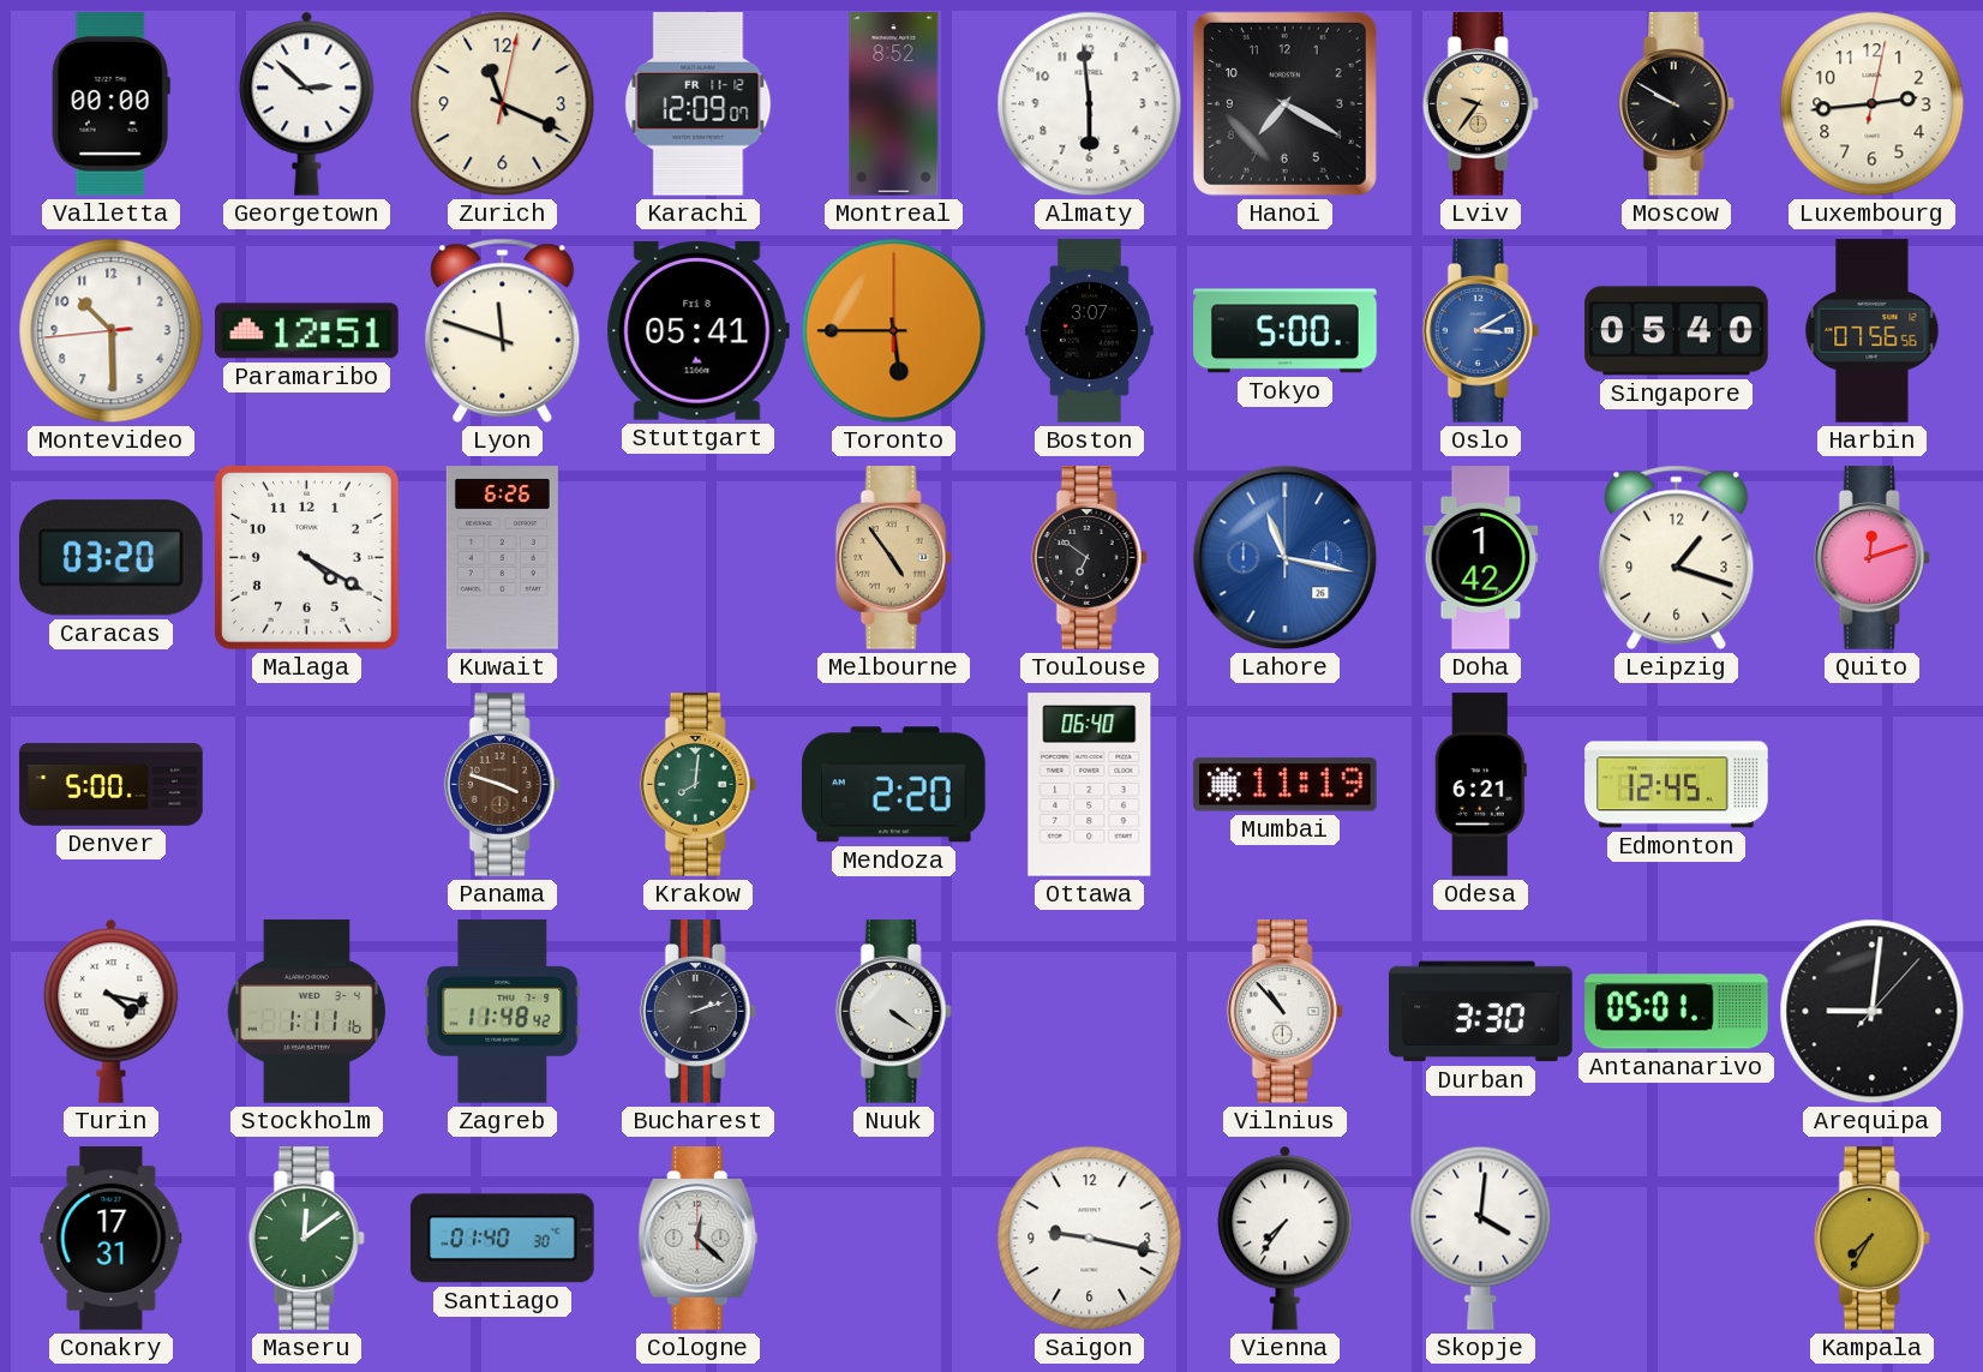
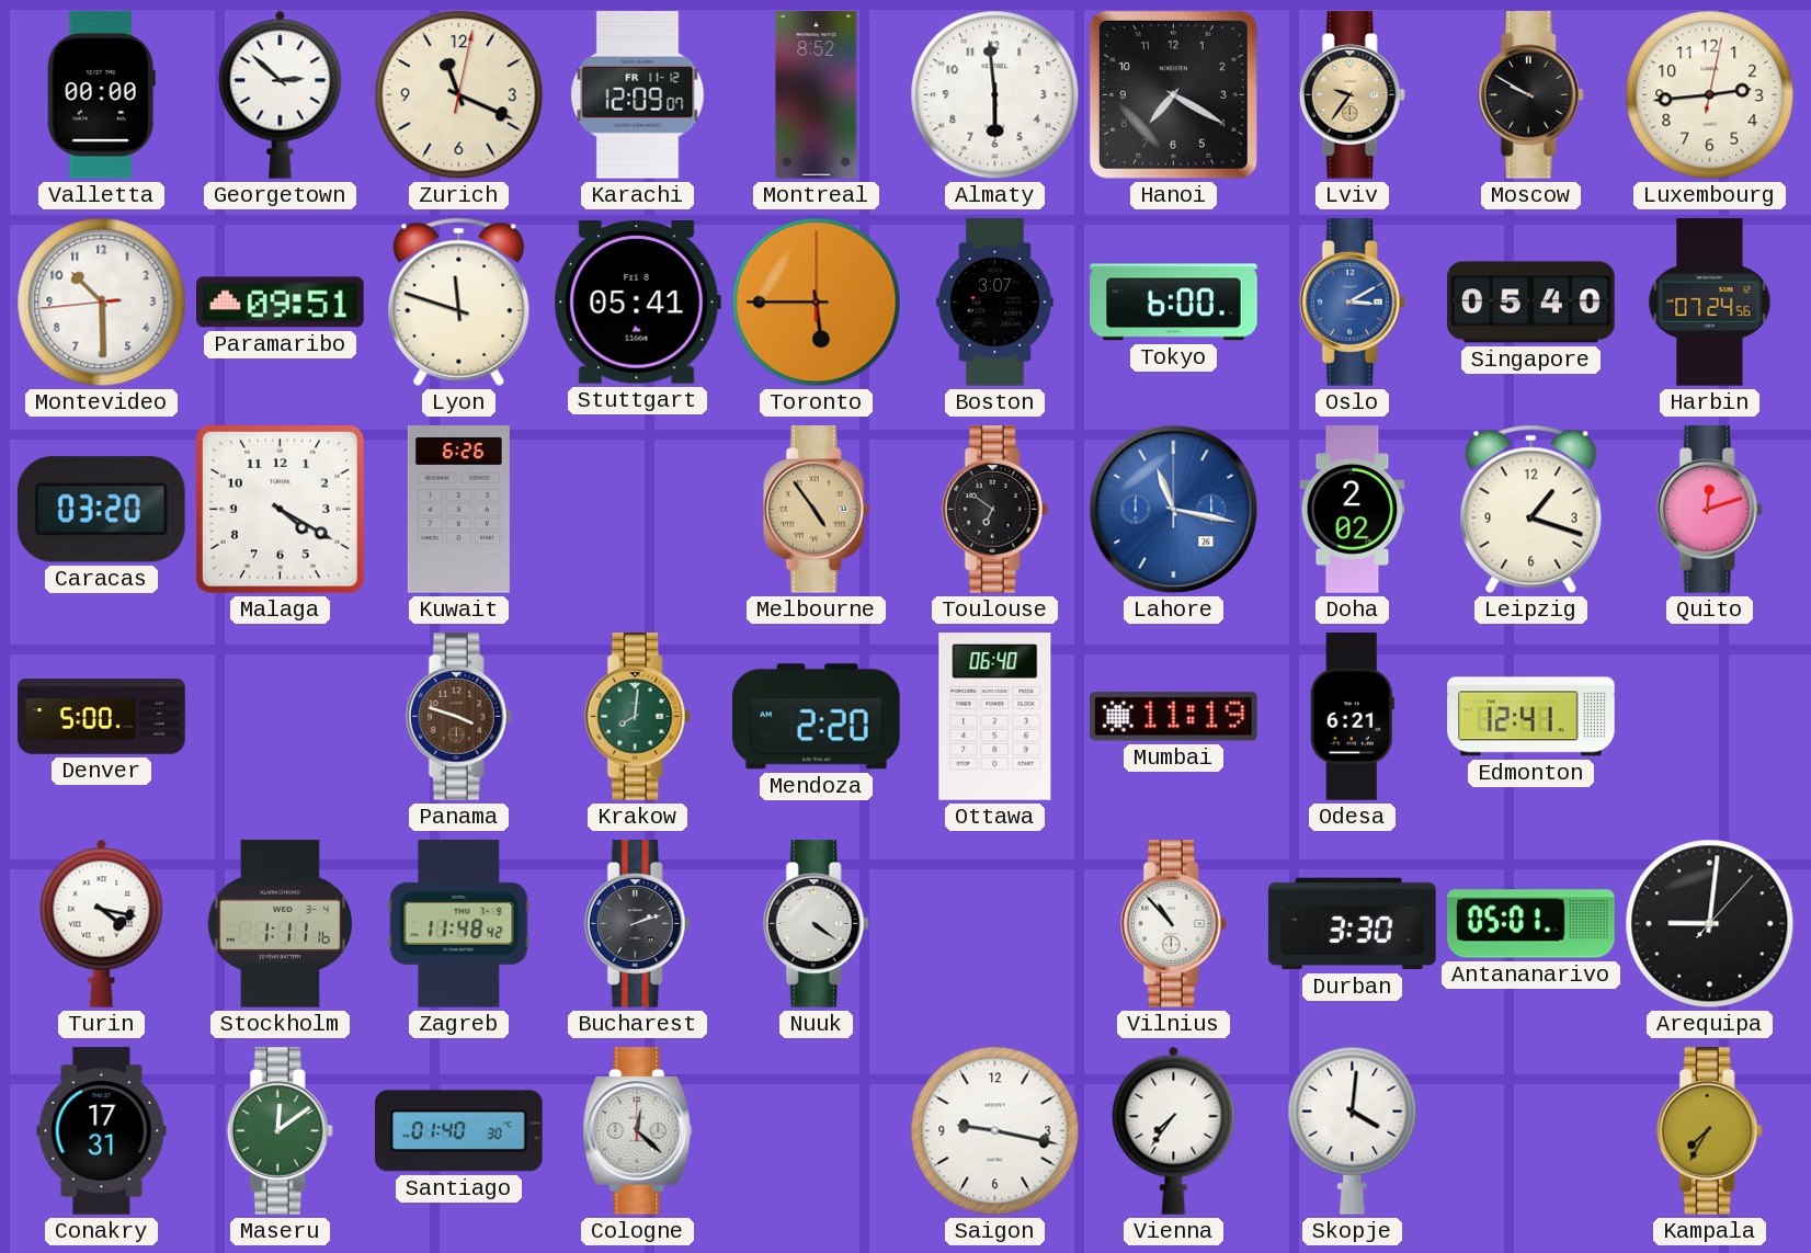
Paramaribo: 12:51 -> 09:51
Tokyo: 5:00 -> 6:00
Harbin: 07:56 -> 07:24
Doha: 1:42 -> 2:02
Edmonton: 12:45 -> 12:41
